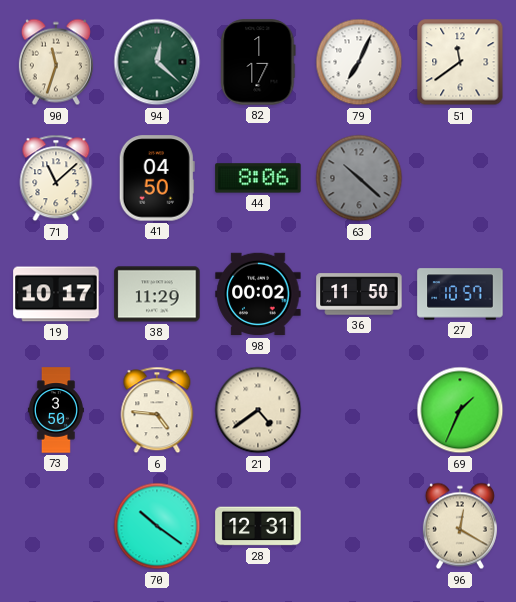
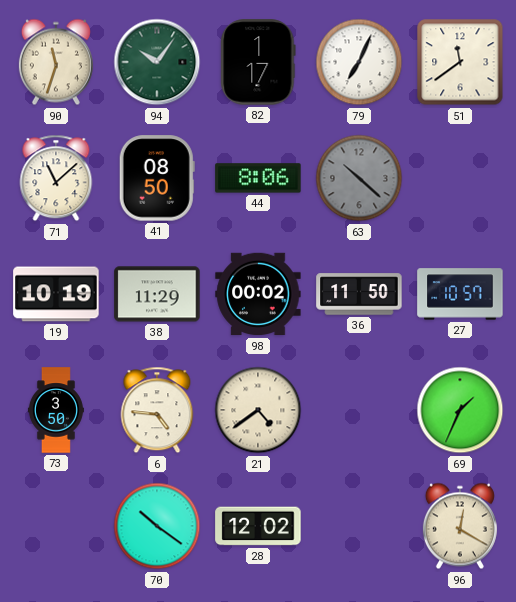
94: 12:22 -> 10:06
41: 04:50 -> 08:50
19: 10:17 -> 10:19
28: 12:31 -> 12:02
